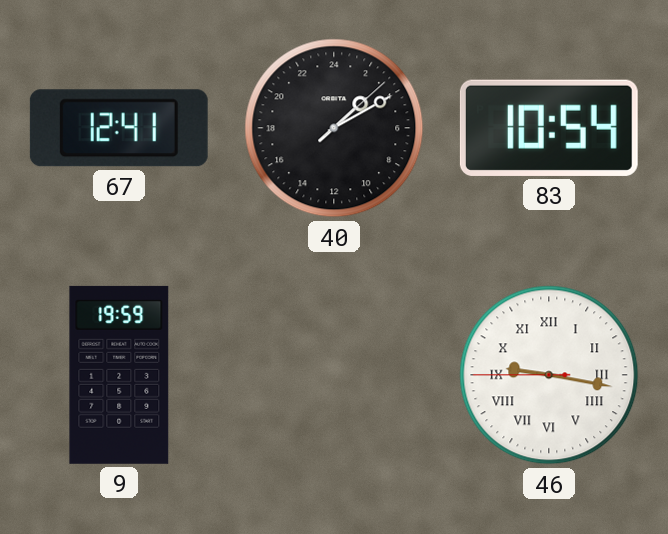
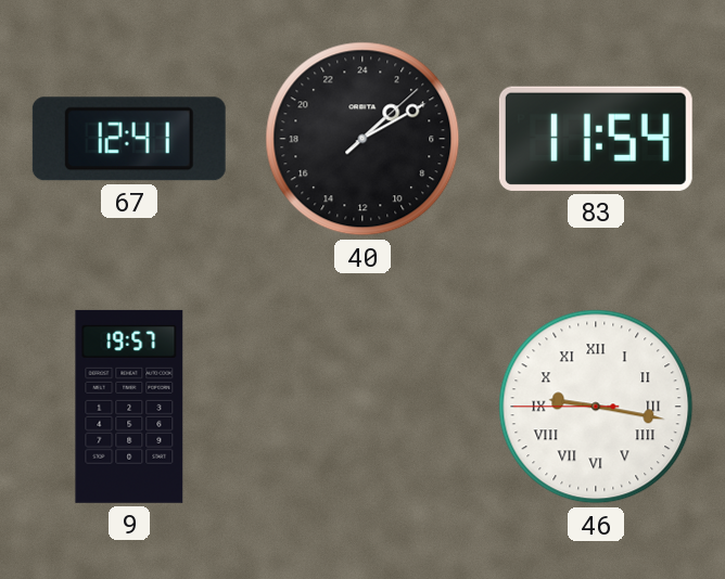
83: 10:54 -> 11:54
9: 19:59 -> 19:57
